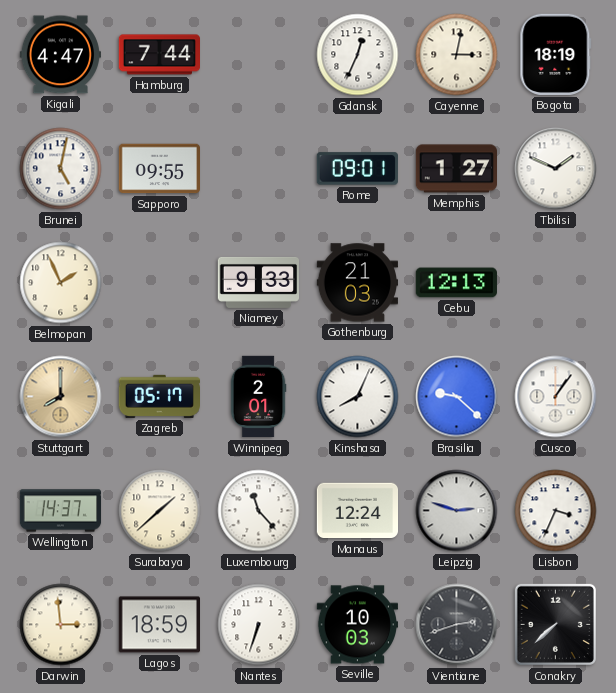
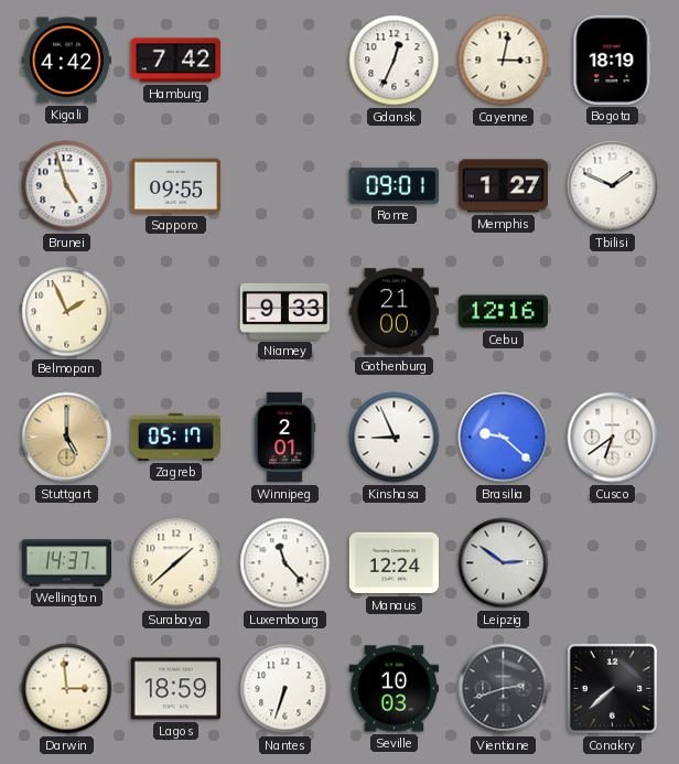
Kigali: 4:47 -> 4:42
Hamburg: 7:44 -> 7:42
Brunei: 5:02 -> 4:57
Gothenburg: 21:03 -> 21:00
Cebu: 12:13 -> 12:16
Stuttgart: 8:00 -> 5:00
Kinshasa: 8:04 -> 8:56
Cusco: 1:06 -> 6:39
Leipzig: 2:48 -> 2:51
Lisbon: 3:34 -> none
